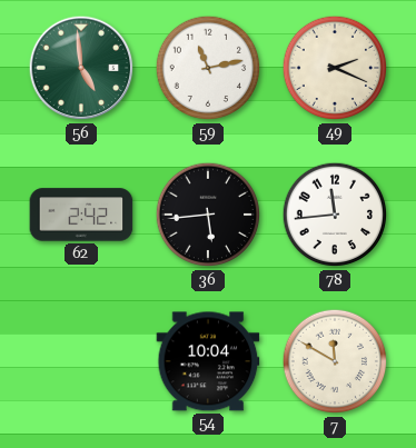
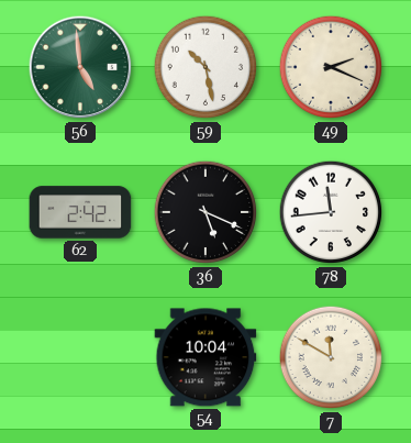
59: 11:13 -> 10:28
36: 5:44 -> 5:19
